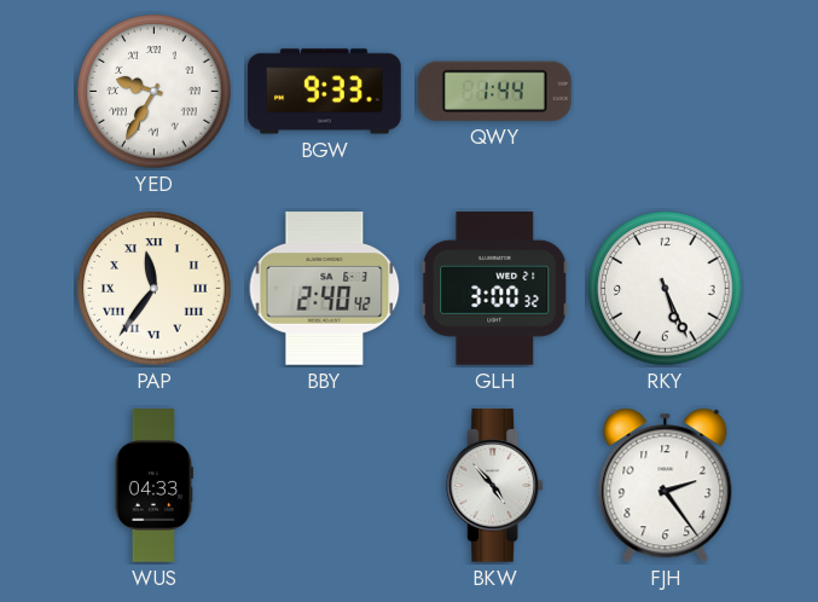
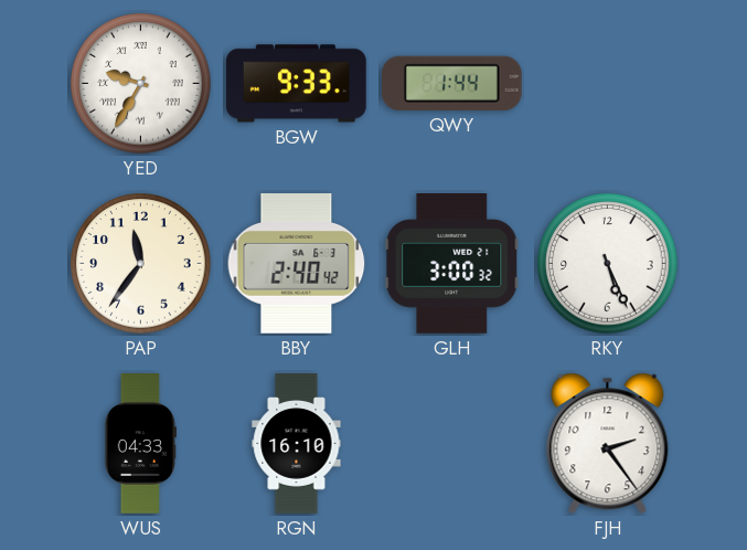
PAP numerals: Roman -> Arabic
RGN: none -> 16:10
BKW: 4:53 -> none
